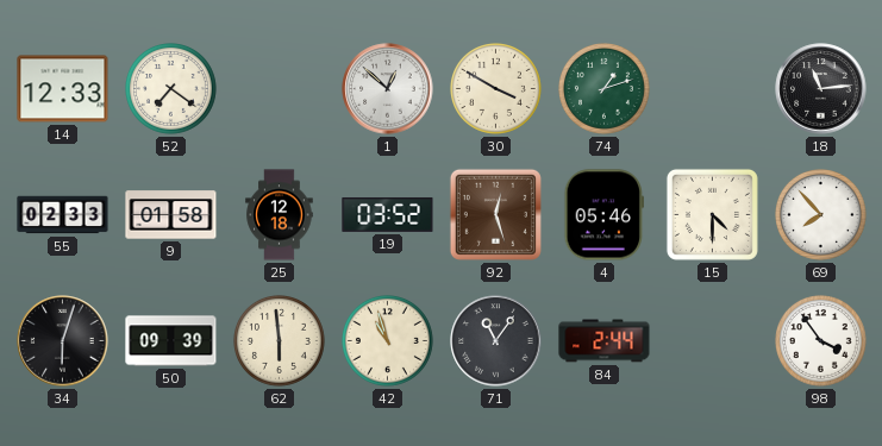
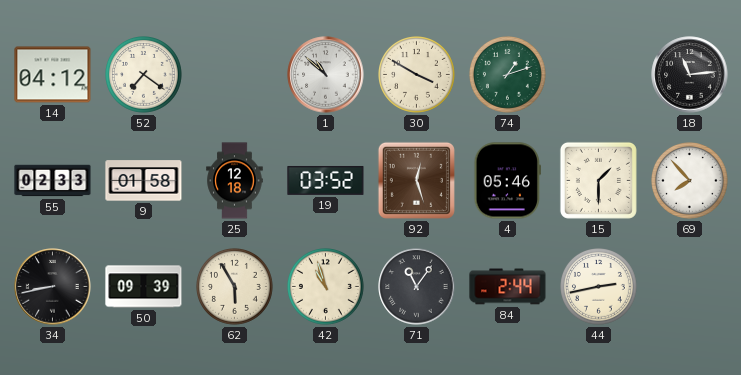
14: 12:33 -> 04:12
1: 12:52 -> 10:52
15: 4:30 -> 1:30
34: 6:03 -> 8:43
62: 5:59 -> 5:55
44: none -> 2:43
98: 3:54 -> none
